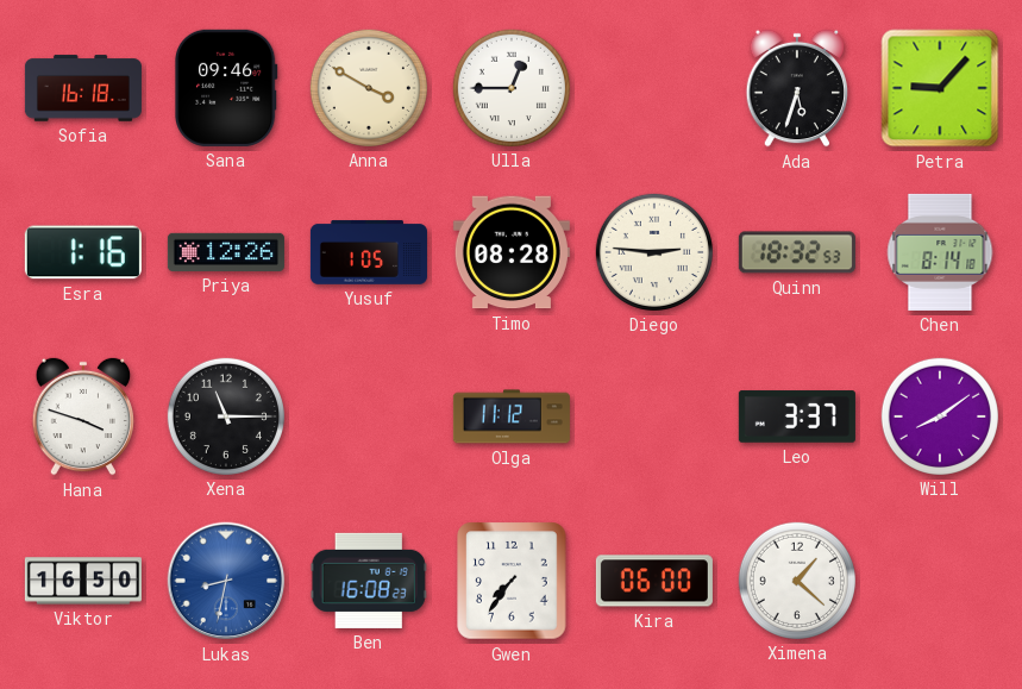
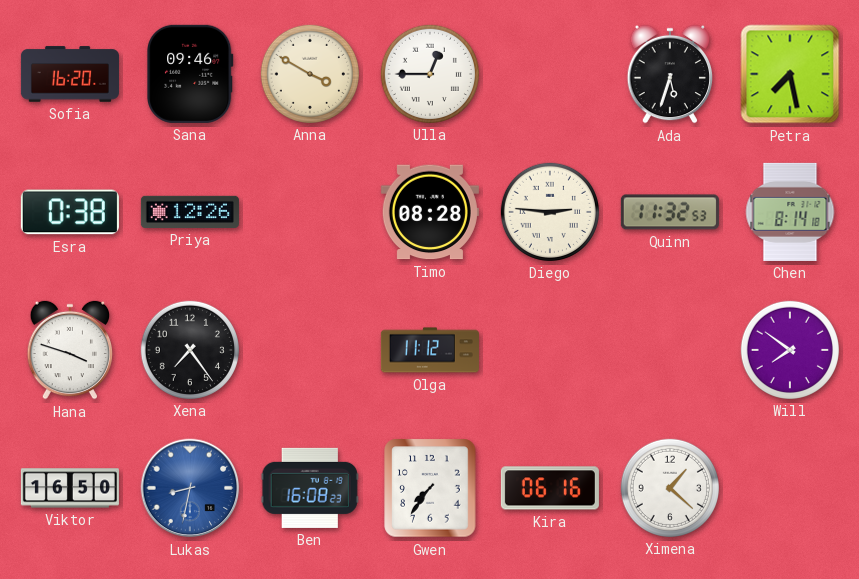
Sofia: 16:18 -> 16:20
Petra: 9:07 -> 7:28
Esra: 1:16 -> 0:38
Yusuf: 1:05 -> none
Quinn: 18:32 -> 11:32
Xena: 11:15 -> 7:24
Leo: 3:37 -> none
Will: 8:09 -> 7:51
Kira: 06:00 -> 06:16
